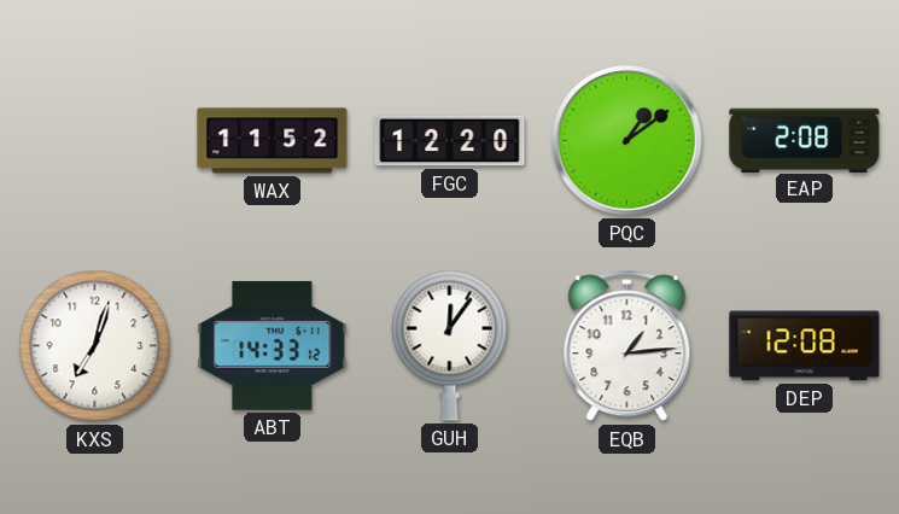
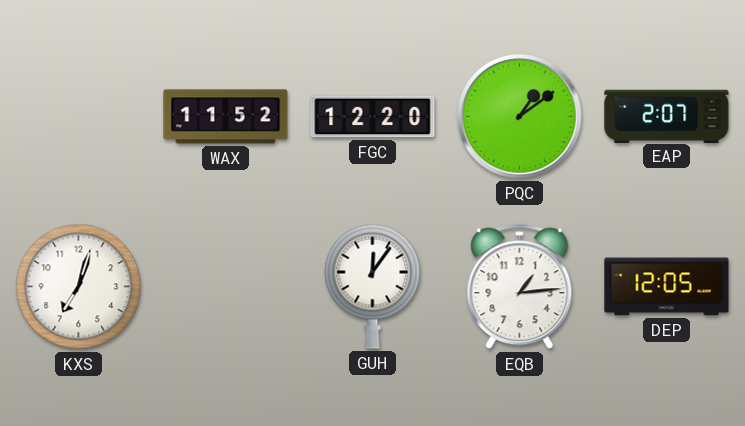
EAP: 2:08 -> 2:07
ABT: 14:33 -> none
DEP: 12:08 -> 12:05
